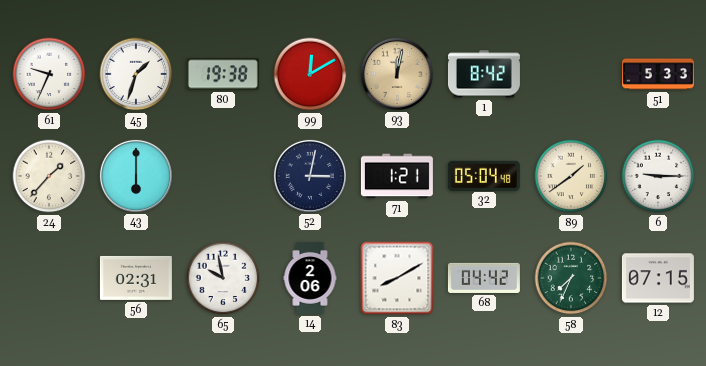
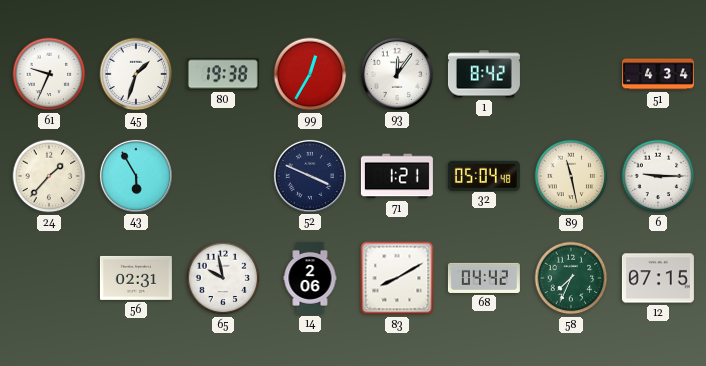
99: 12:10 -> 12:35
93: 12:02 -> 12:06
93 dial: champagne -> white
51: 5:33 -> 4:34
43: 6:00 -> 5:55
52: 3:02 -> 3:49
89: 1:39 -> 11:28
